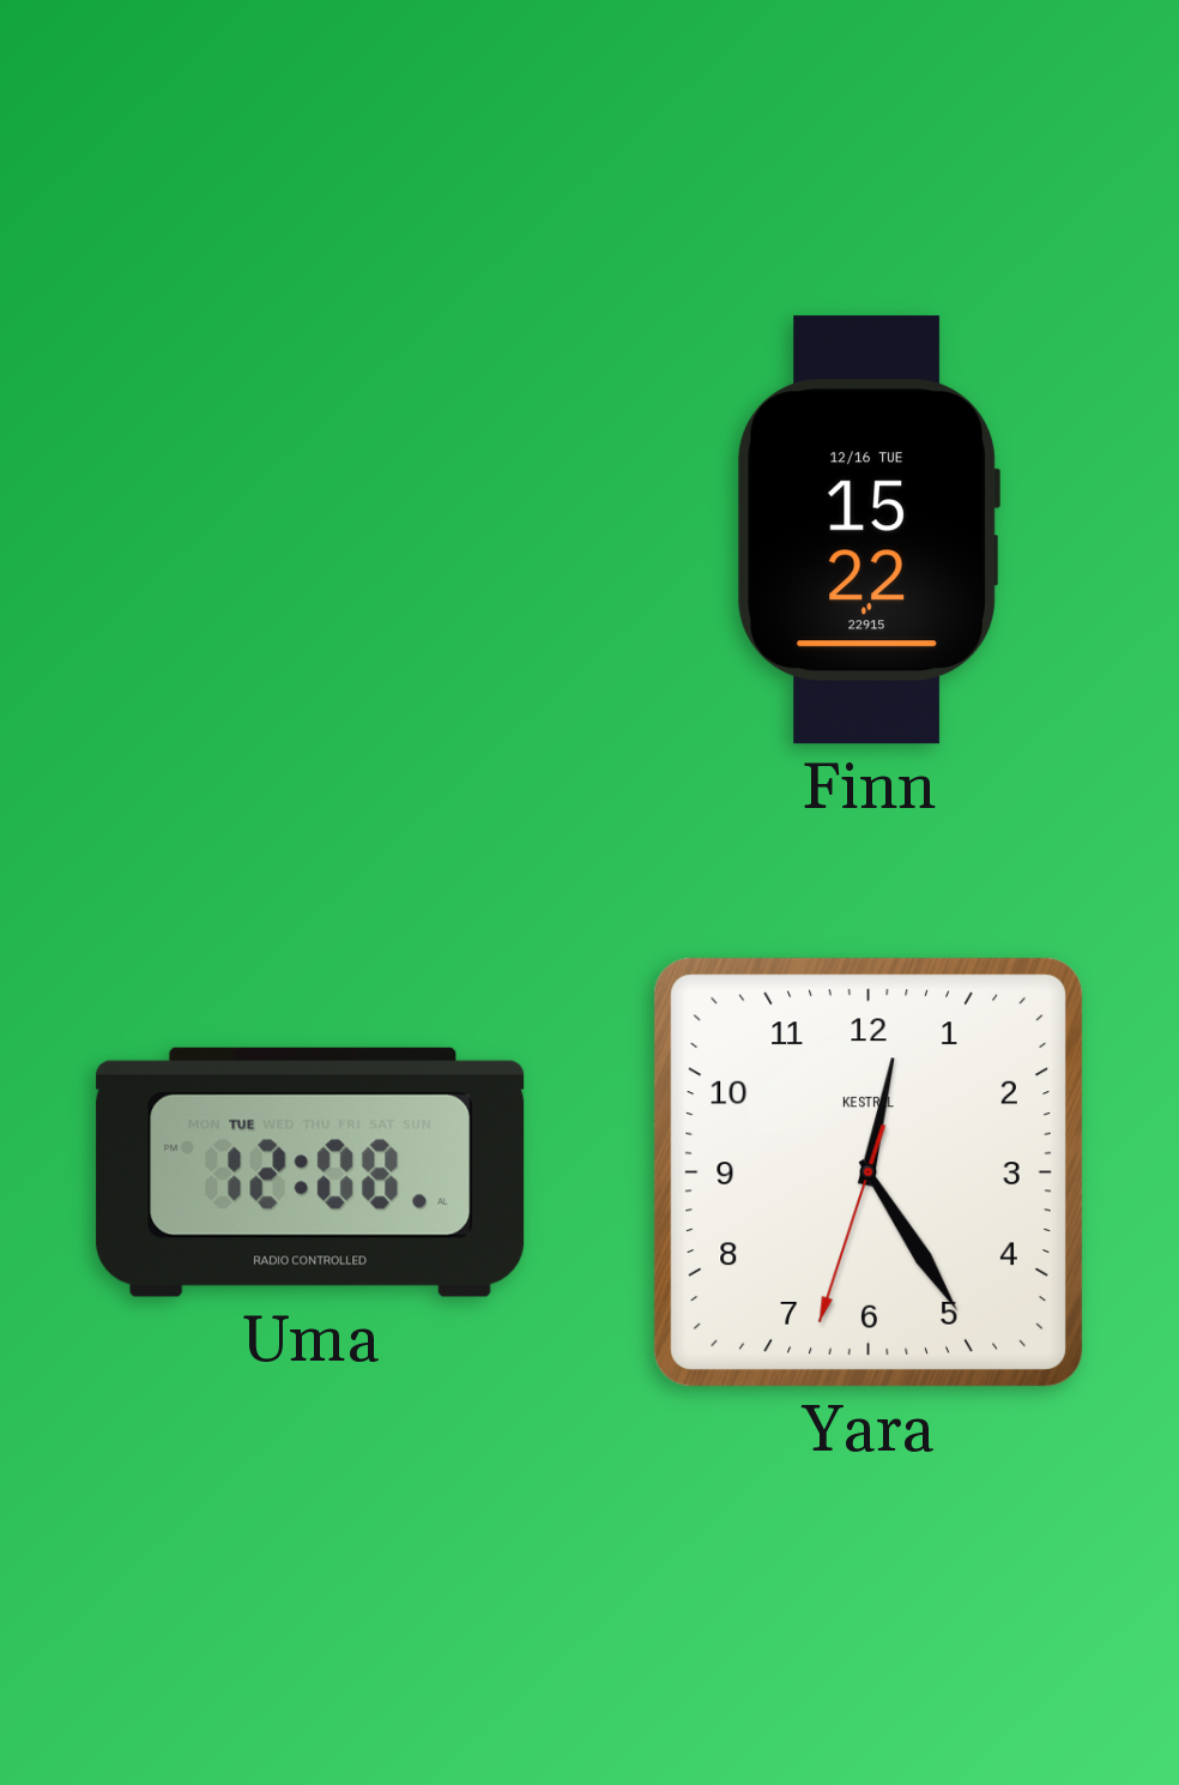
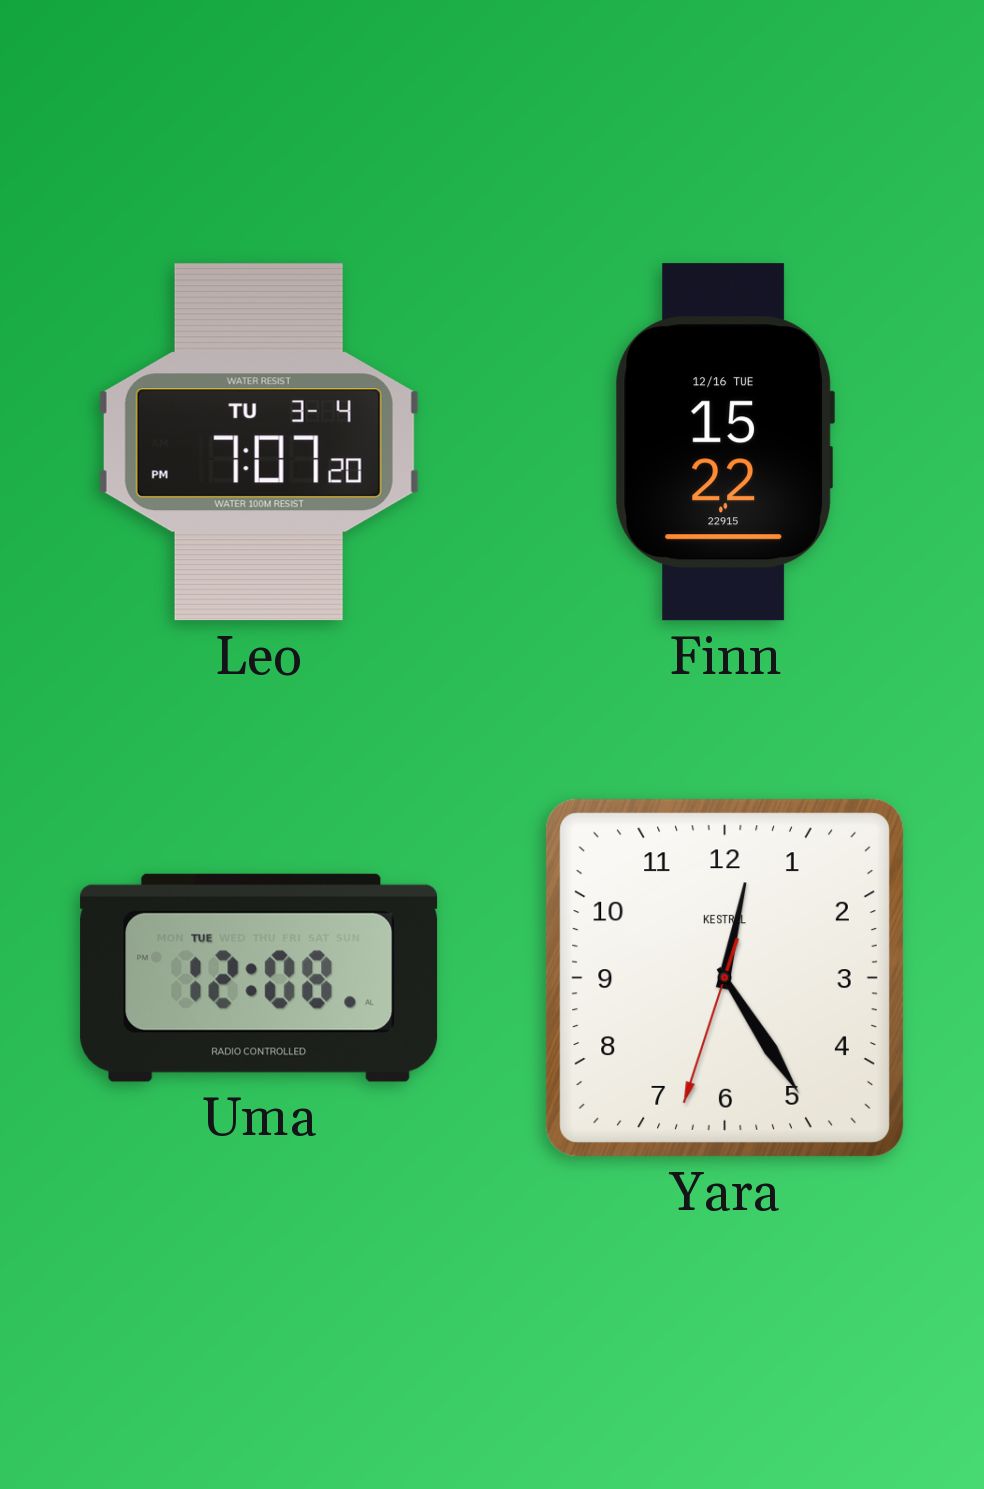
Leo: none -> 7:07
